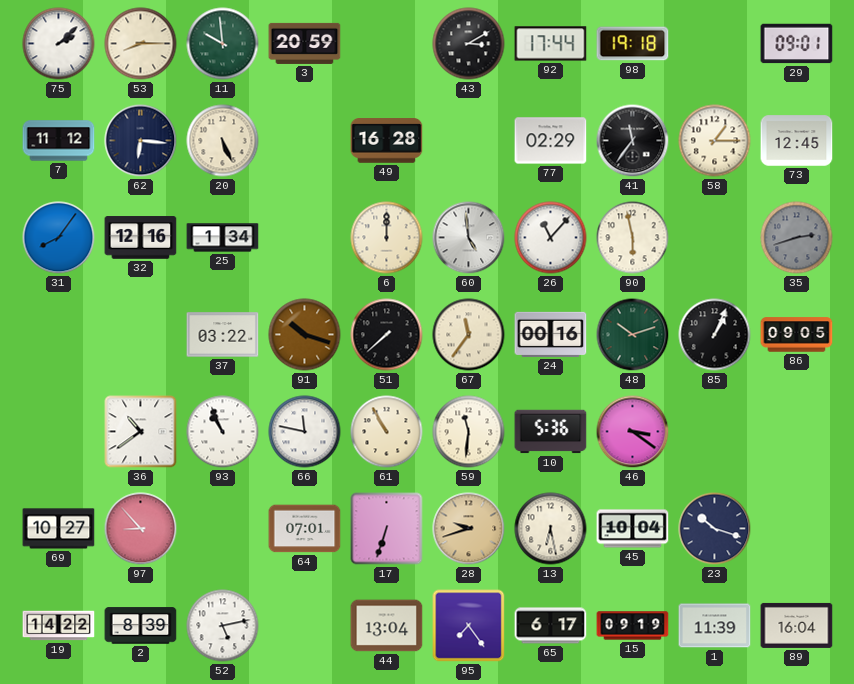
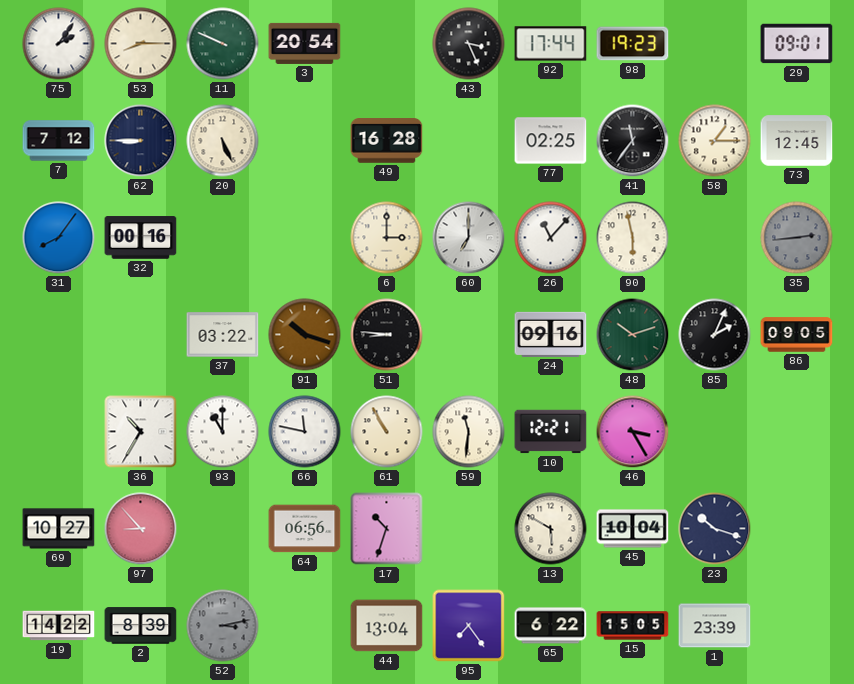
75: 2:08 -> 2:06
11: 9:59 -> 9:49
3: 20:59 -> 20:54
43: 3:10 -> 3:26
98: 19:18 -> 19:23
7: 11:12 -> 7:12
62: 6:16 -> 8:45
77: 02:29 -> 02:25
32: 12:16 -> 00:16
25: 1:34 -> none
6: 12:00 -> 3:00
60: 4:59 -> 7:00
35: 2:42 -> 2:44
51: 7:38 -> 8:46
67: 11:36 -> none
24: 00:16 -> 09:16
85: 1:04 -> 2:04
36: 10:39 -> 10:35
93: 10:56 -> 11:00
10: 5:36 -> 12:21
46: 3:21 -> 3:25
64: 07:01 -> 06:56
17: 6:33 -> 10:33
28: 9:42 -> none
13: 6:28 -> 5:50
52: 5:13 -> 3:13
52 dial: white -> grey
65: 6:17 -> 6:22
15: 09:19 -> 15:05
1: 11:39 -> 23:39
89: 16:04 -> none
